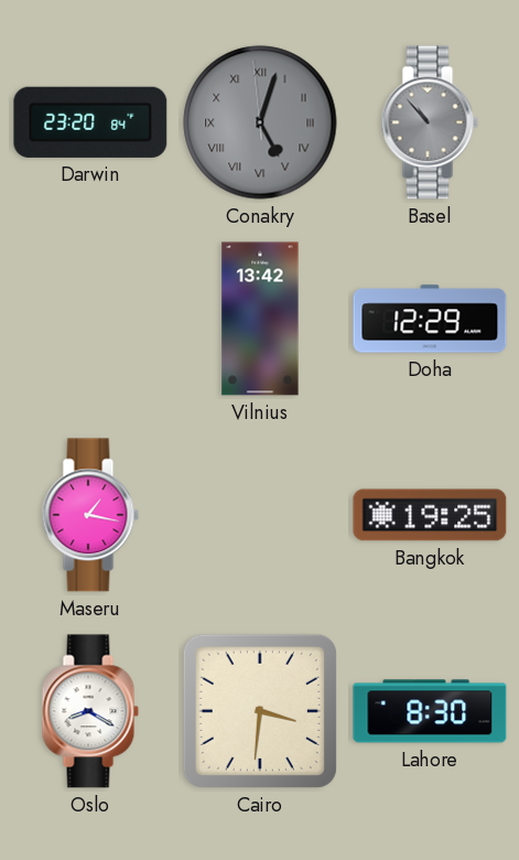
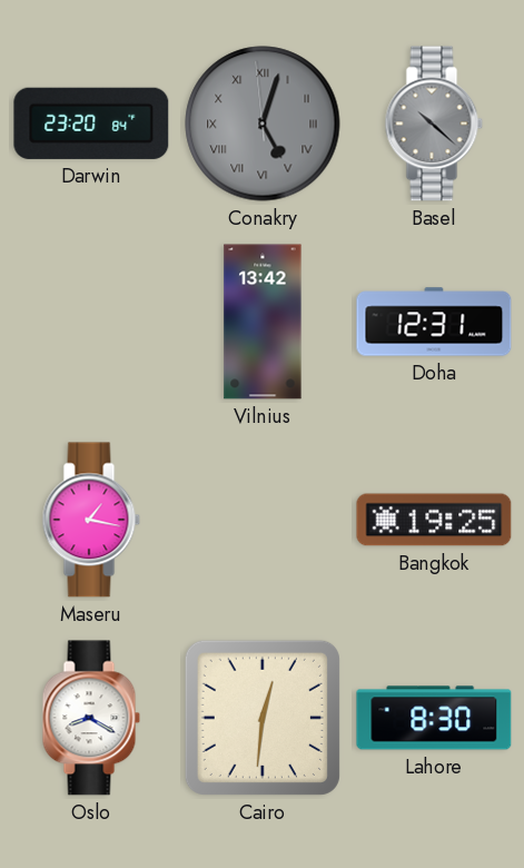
Basel: 10:53 -> 10:22
Doha: 12:29 -> 12:31
Cairo: 3:31 -> 12:31
